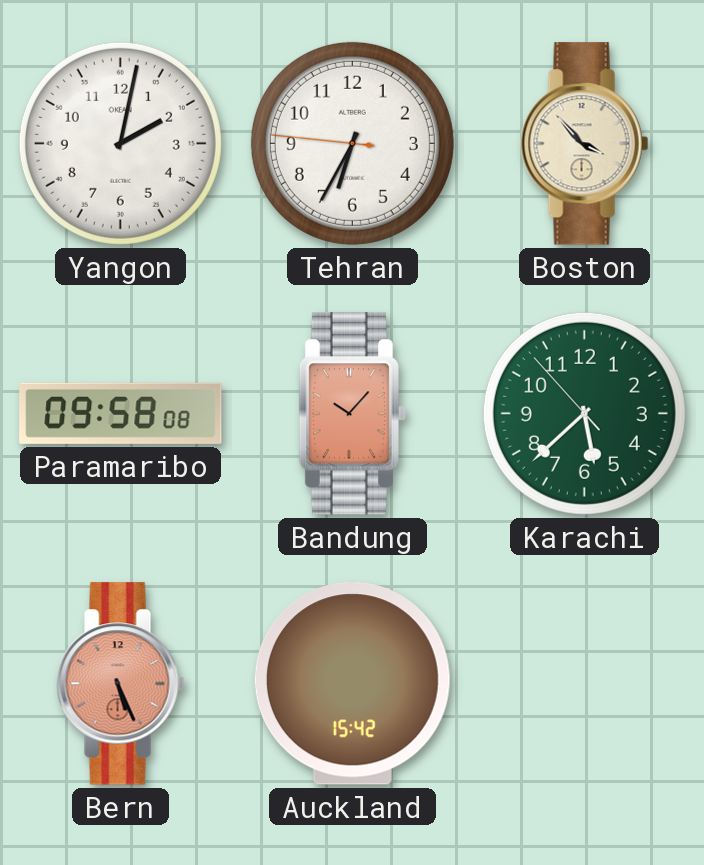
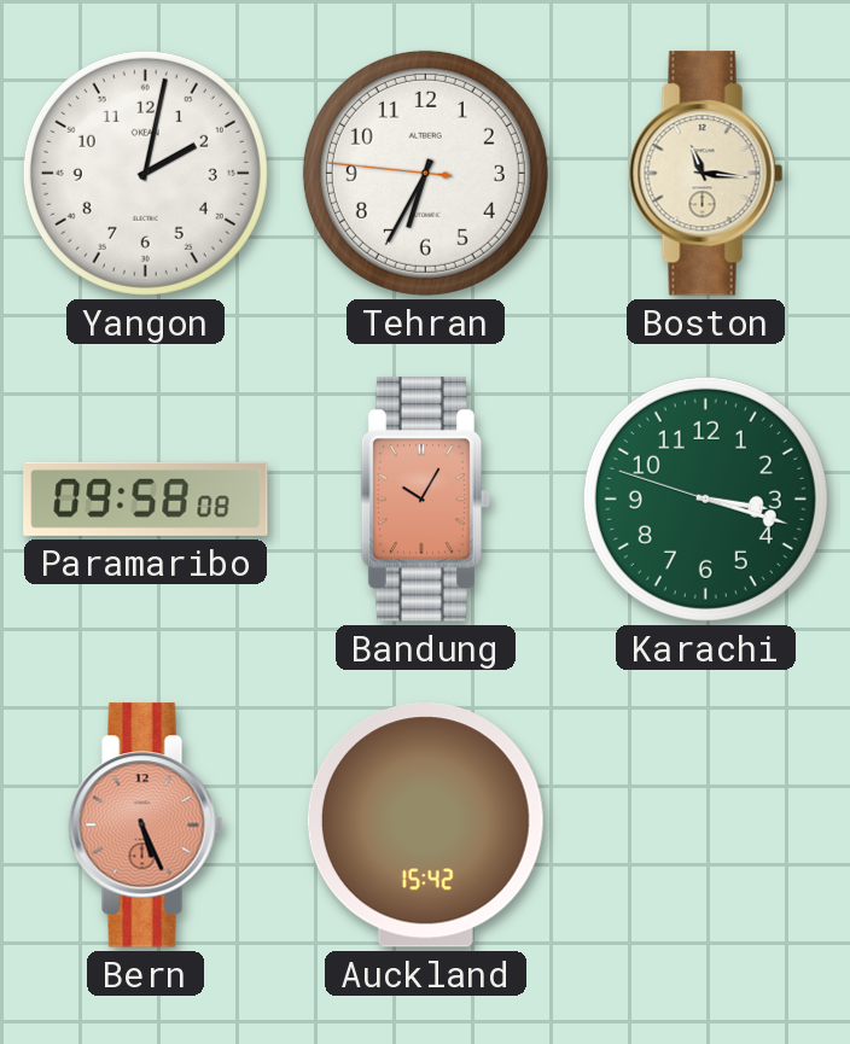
Boston: 3:53 -> 11:16
Bandung: 10:07 -> 10:05
Karachi: 5:37 -> 3:17
